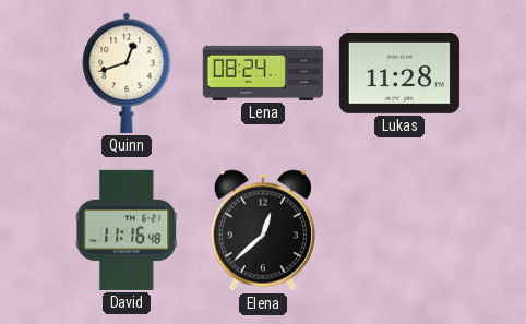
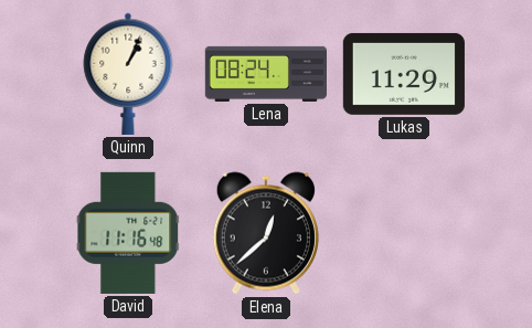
Quinn: 12:42 -> 1:04
Lukas: 11:28 -> 11:29
